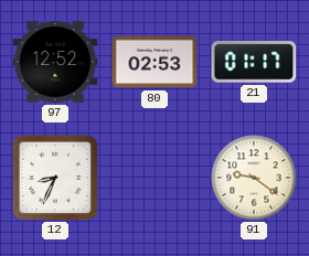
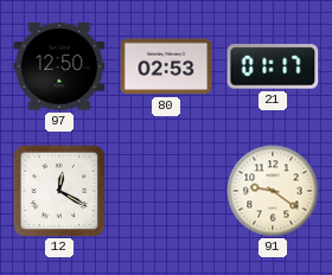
97: 12:52 -> 12:50
12: 8:34 -> 12:20
